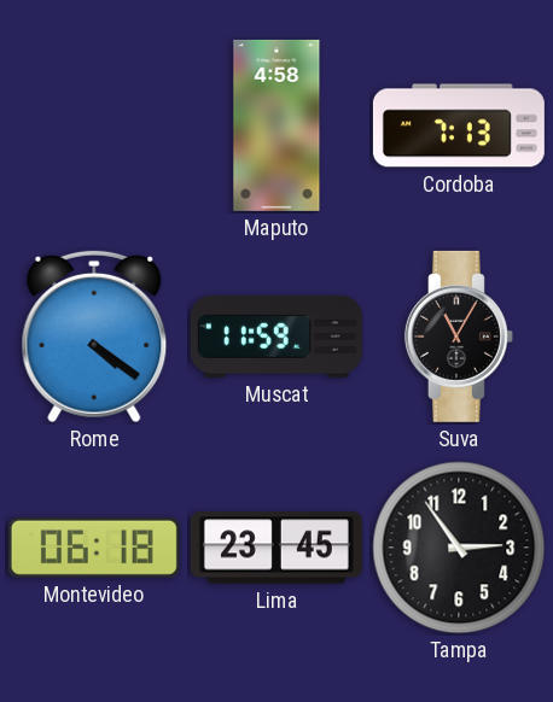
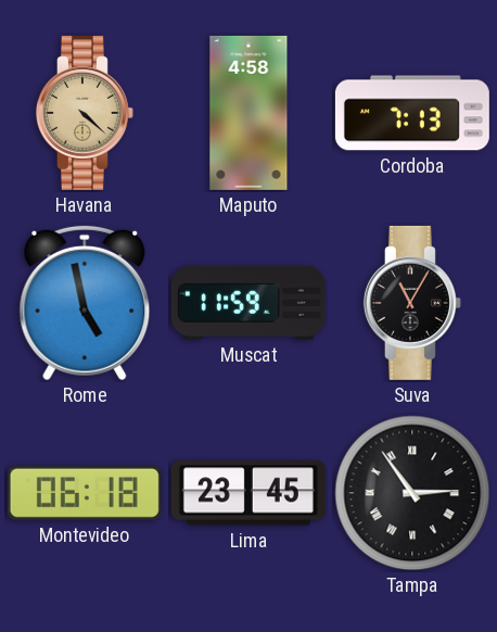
Havana: none -> 4:22
Rome: 4:21 -> 4:58
Tampa numerals: Arabic -> Roman
